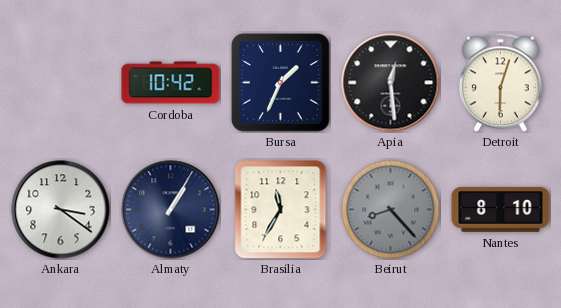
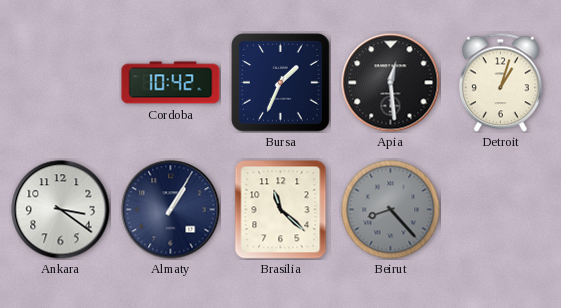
Detroit: 6:03 -> 1:03
Brasilia: 11:35 -> 11:22
Nantes: 8:10 -> none
